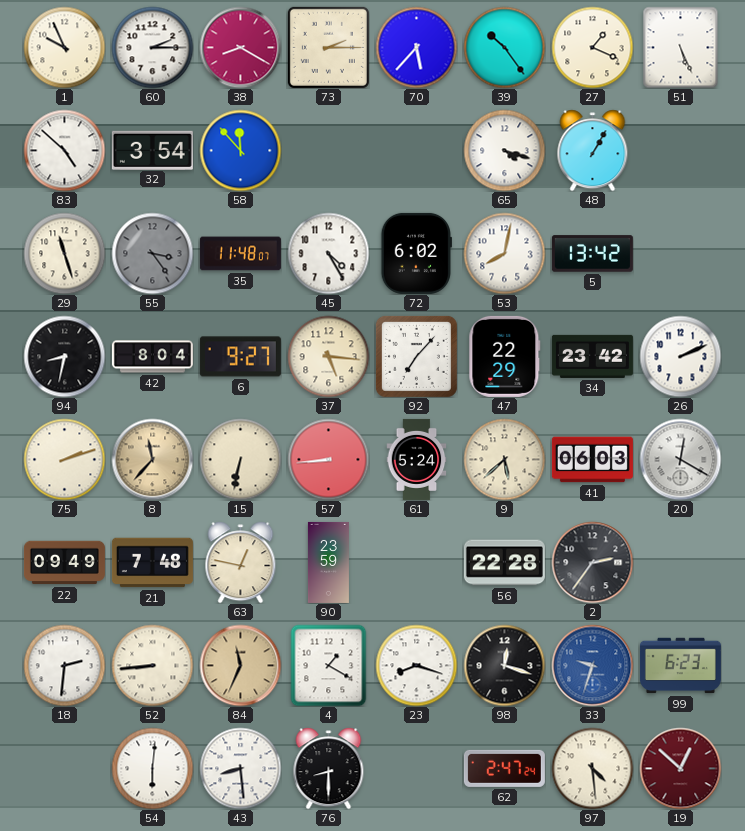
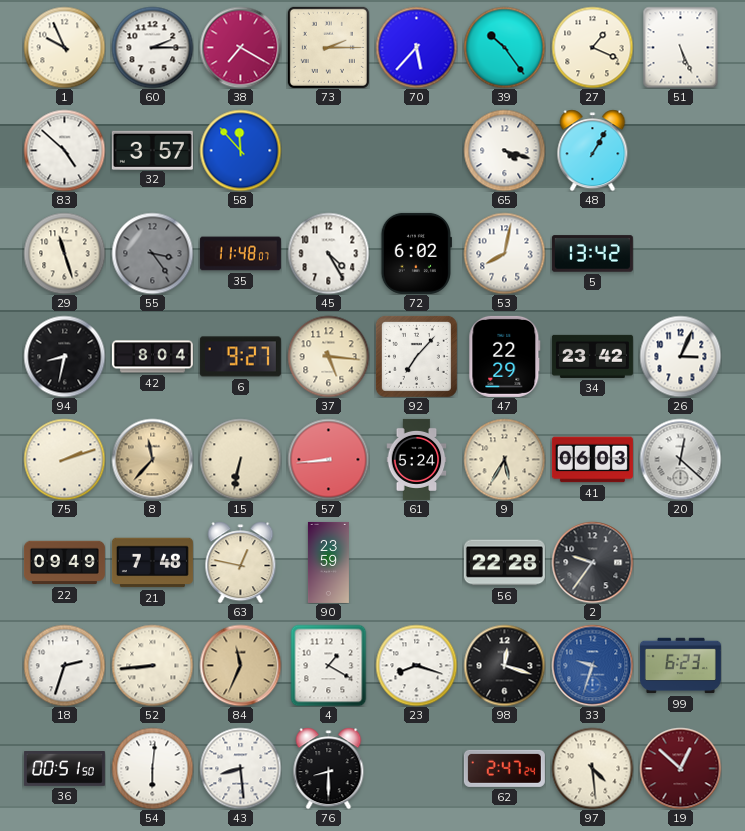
38: 8:20 -> 7:20
32: 3:54 -> 3:57
26: 2:11 -> 3:04
9: 5:38 -> 5:35
20: 12:20 -> 12:22
2: 2:36 -> 9:36
18: 2:31 -> 2:33
36: none -> 00:51
